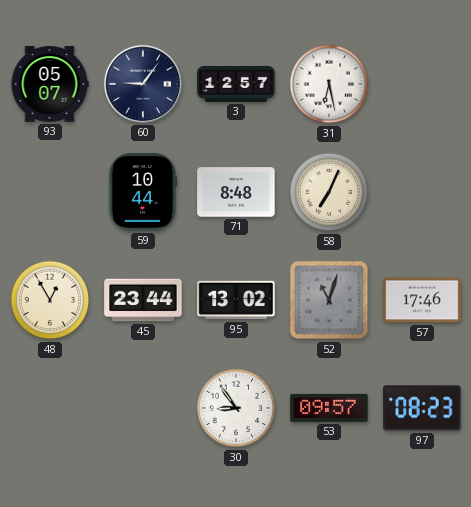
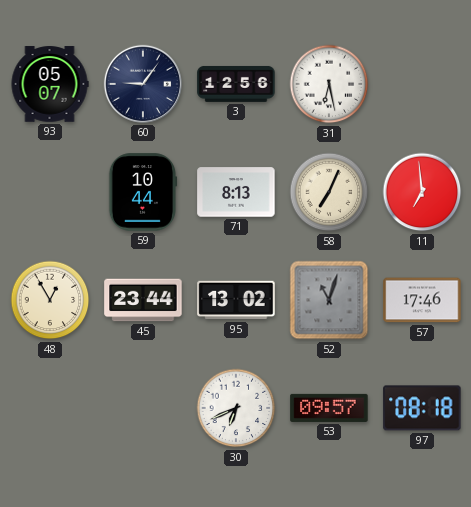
3: 12:57 -> 12:56
71: 8:48 -> 8:13
11: none -> 6:59
30: 8:54 -> 6:41
97: 08:23 -> 08:18
